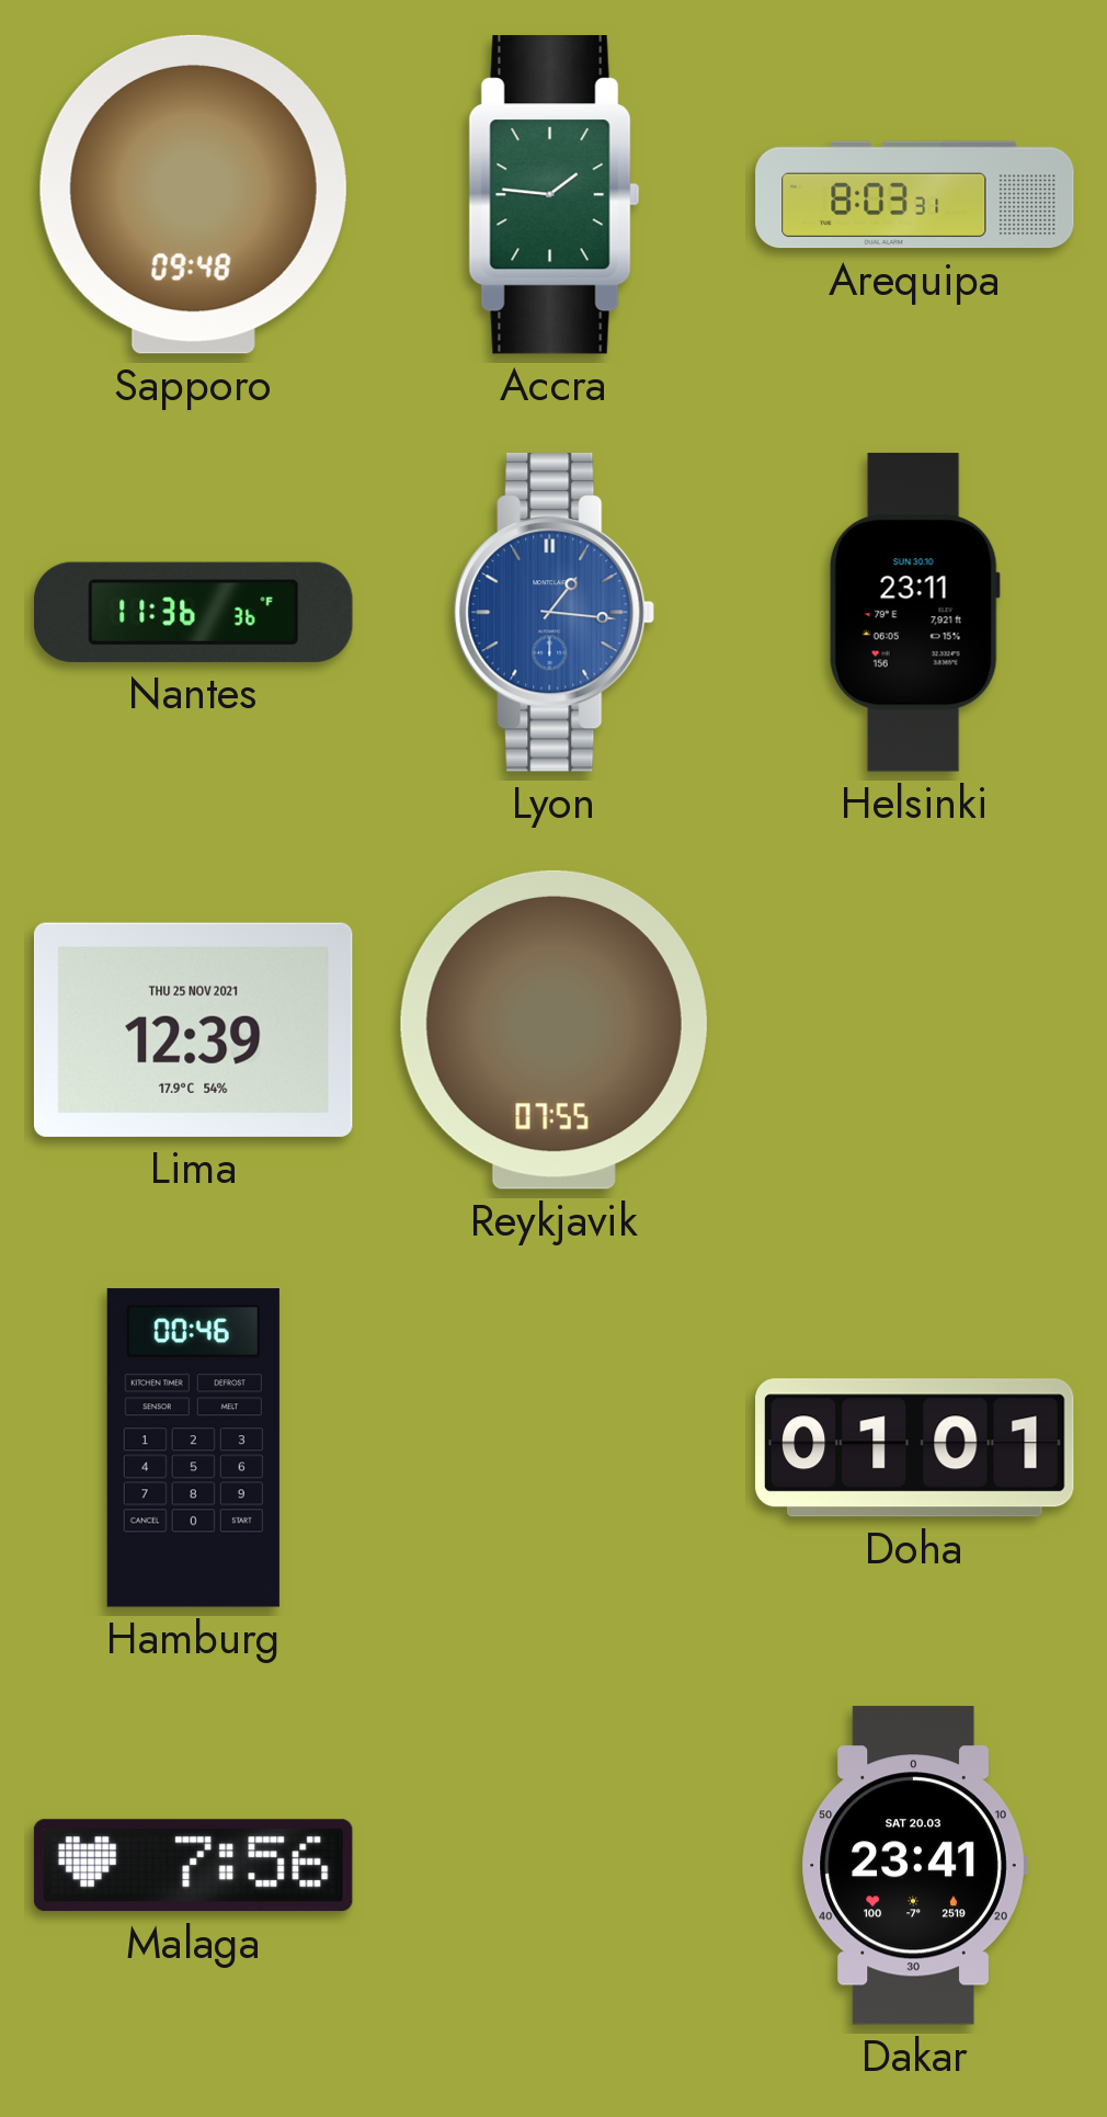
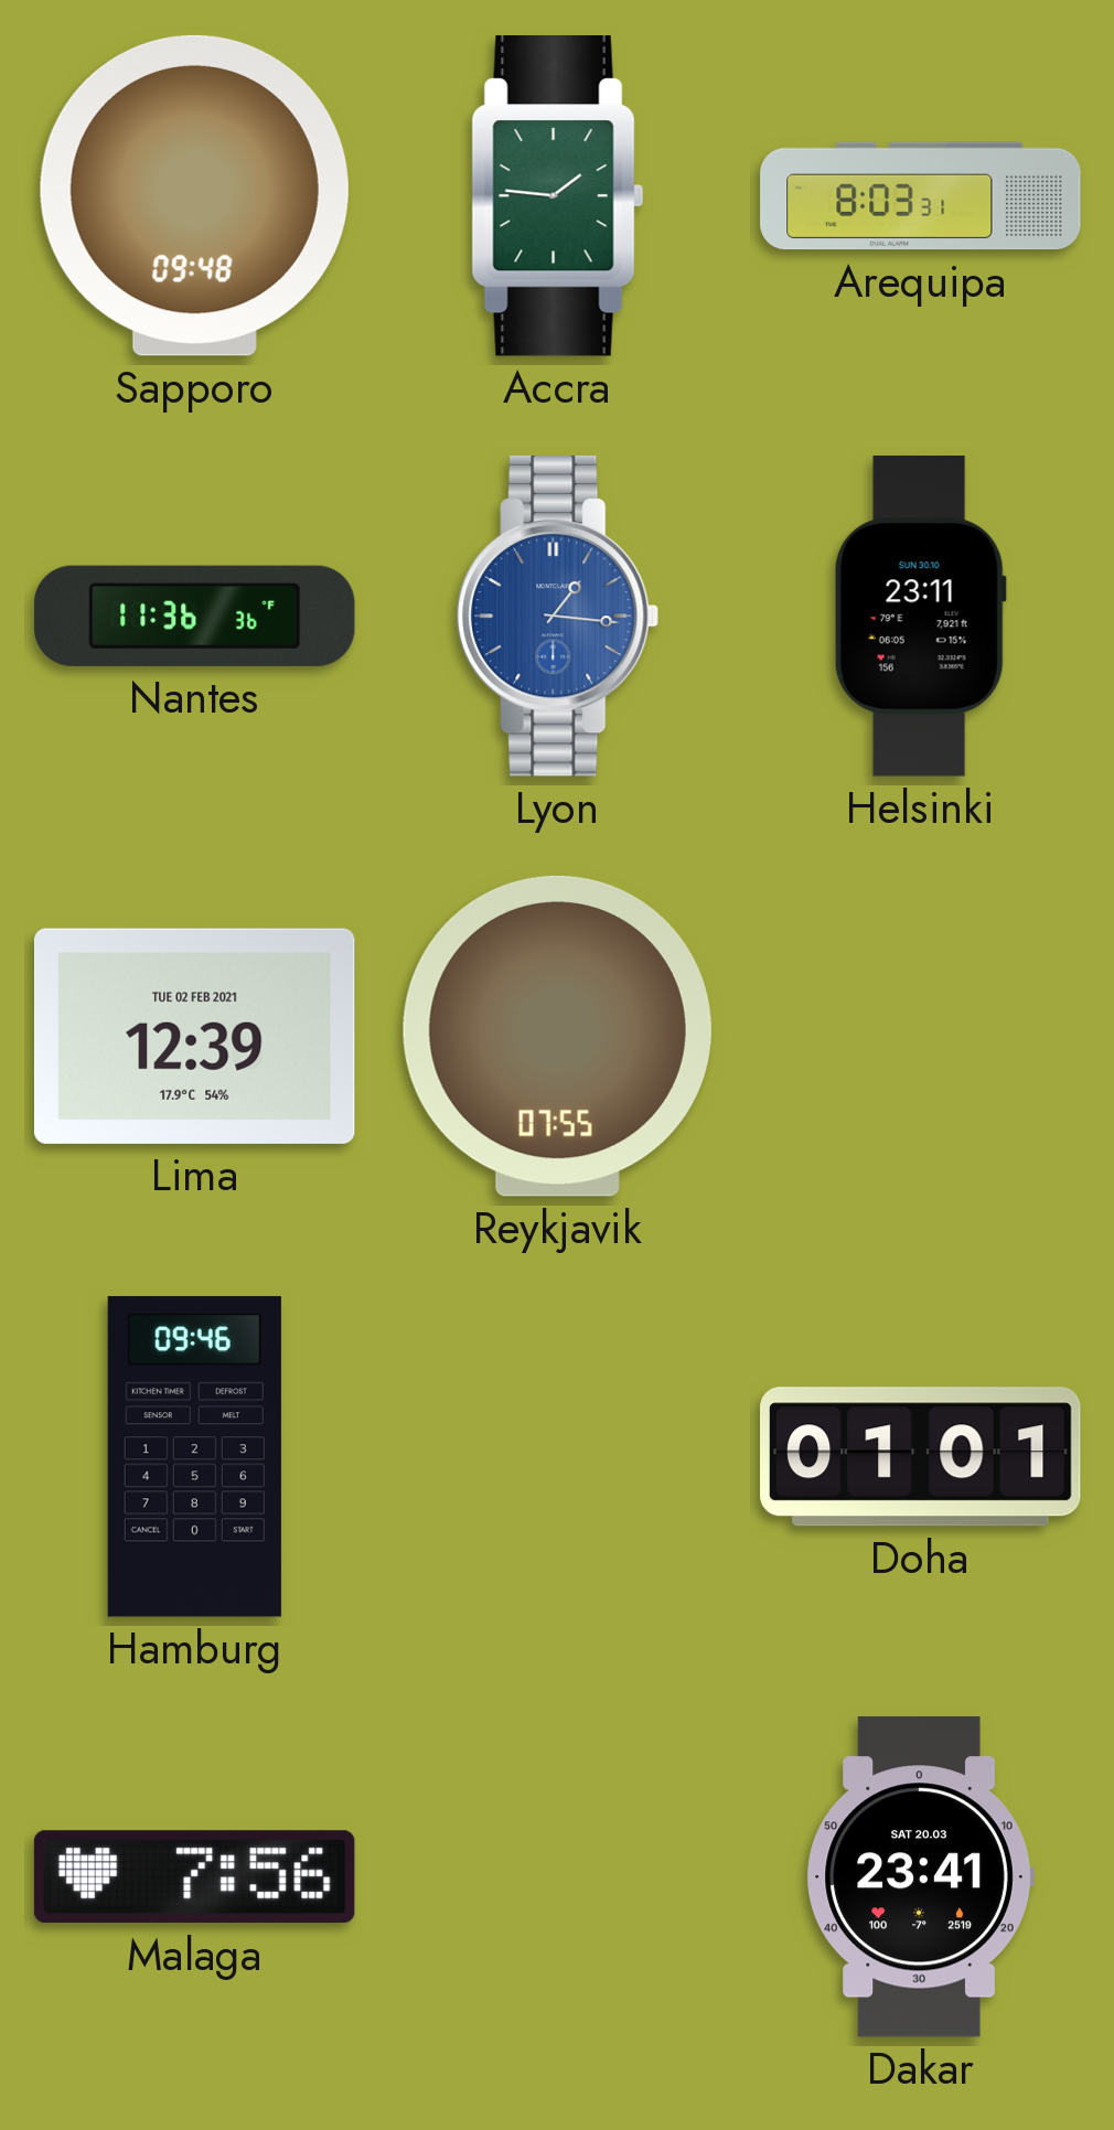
Lima date: THU 25 NOV 2021 -> TUE 02 FEB 2021
Hamburg: 00:46 -> 09:46
